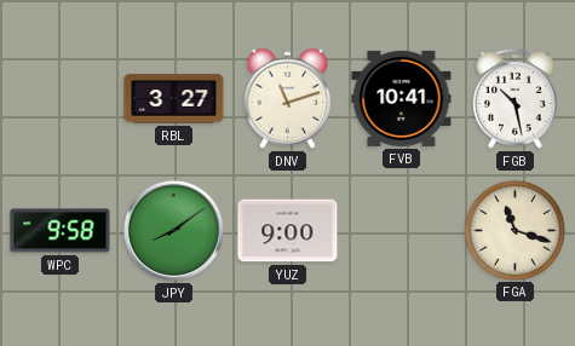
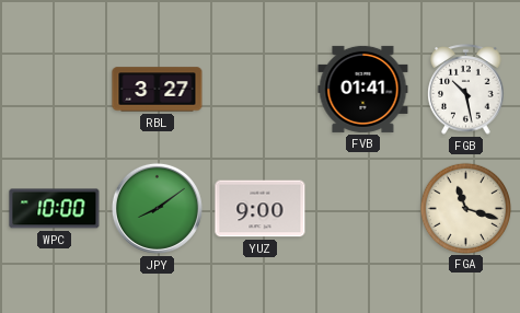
DNV: 11:12 -> none
FVB: 10:41 -> 01:41
WPC: 9:58 -> 10:00
